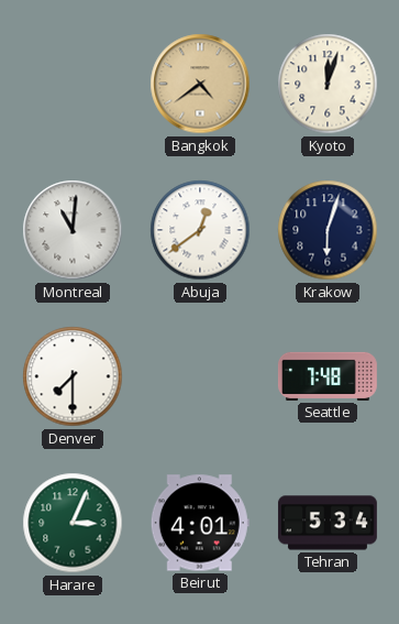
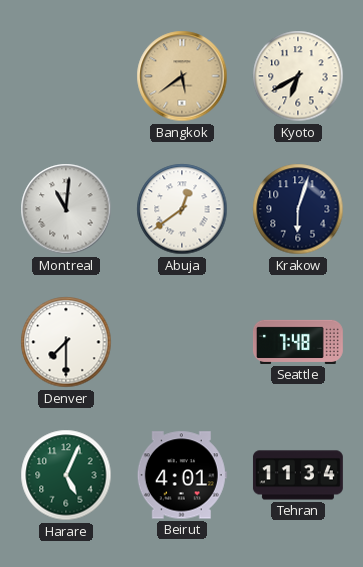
Bangkok: 4:39 -> 5:39
Kyoto: 12:03 -> 6:40
Harare: 3:04 -> 5:04
Tehran: 5:34 -> 11:34
